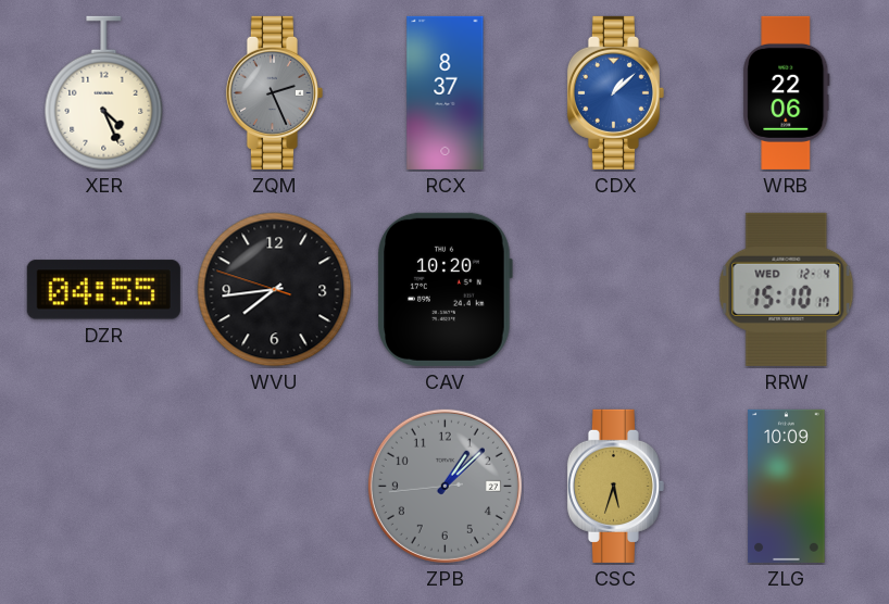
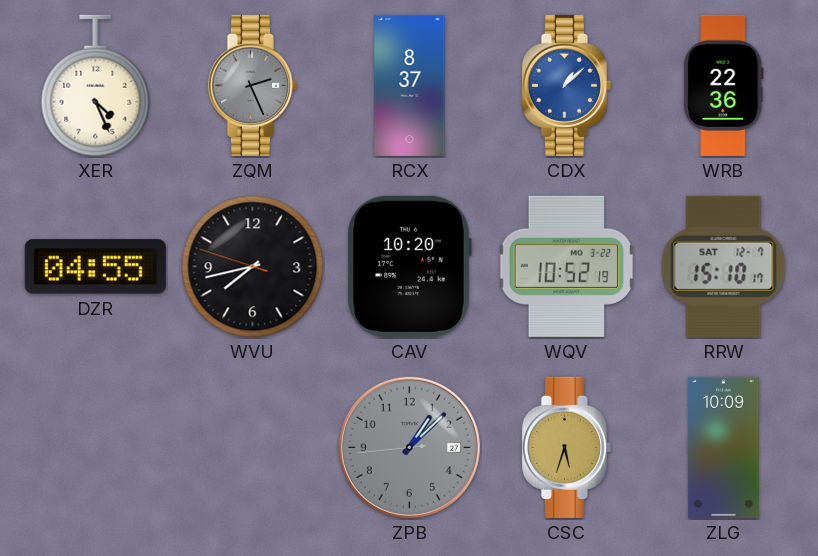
WRB: 22:06 -> 22:36
WVU: 7:43 -> 7:42
WQV: none -> 10:52
RRW date: WED 12-4 -> SAT 12-7
